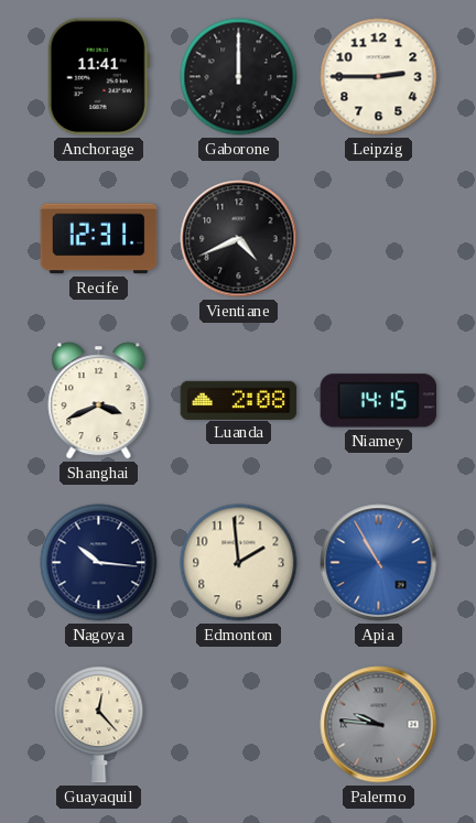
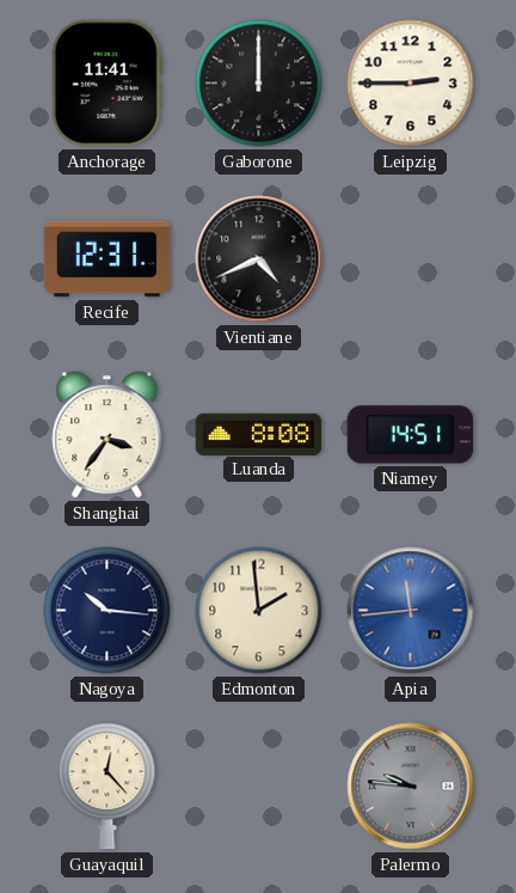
Shanghai: 3:41 -> 3:36
Luanda: 2:08 -> 8:08
Niamey: 14:15 -> 14:51
Apia: 10:55 -> 11:44
